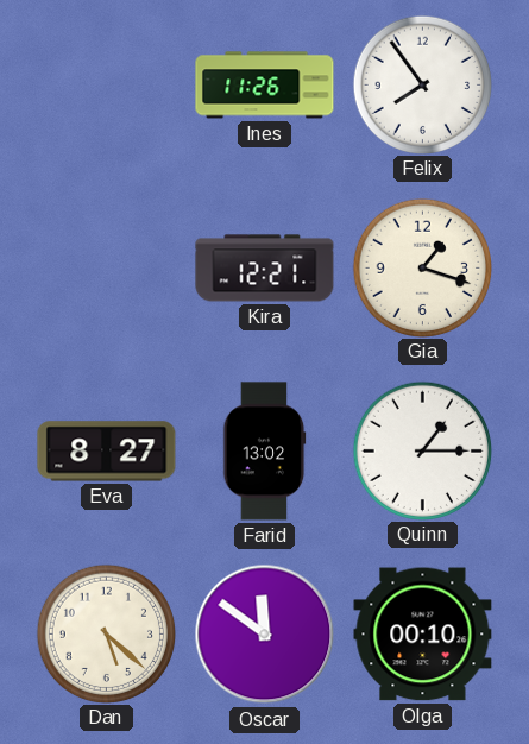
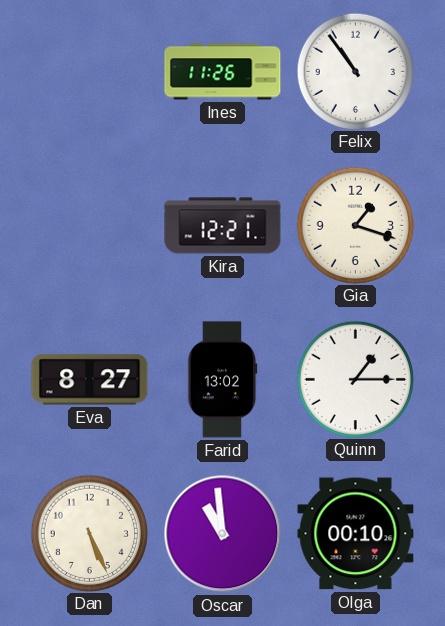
Felix: 7:54 -> 10:54
Dan: 5:22 -> 5:26
Oscar: 11:51 -> 10:59
